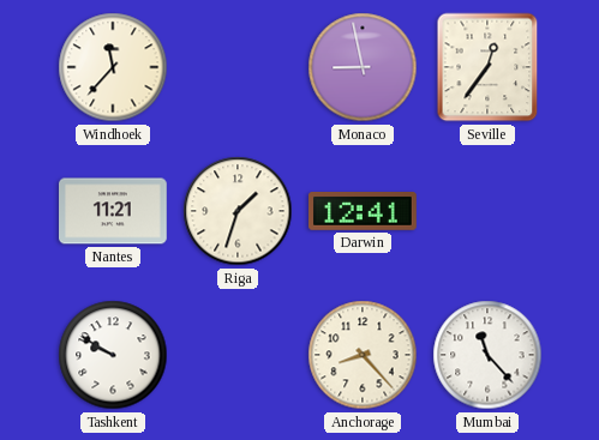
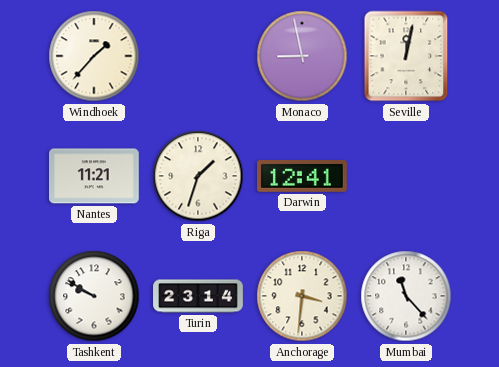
Windhoek: 11:37 -> 1:37
Seville: 12:36 -> 12:02
Turin: none -> 23:14
Anchorage: 8:23 -> 3:31
